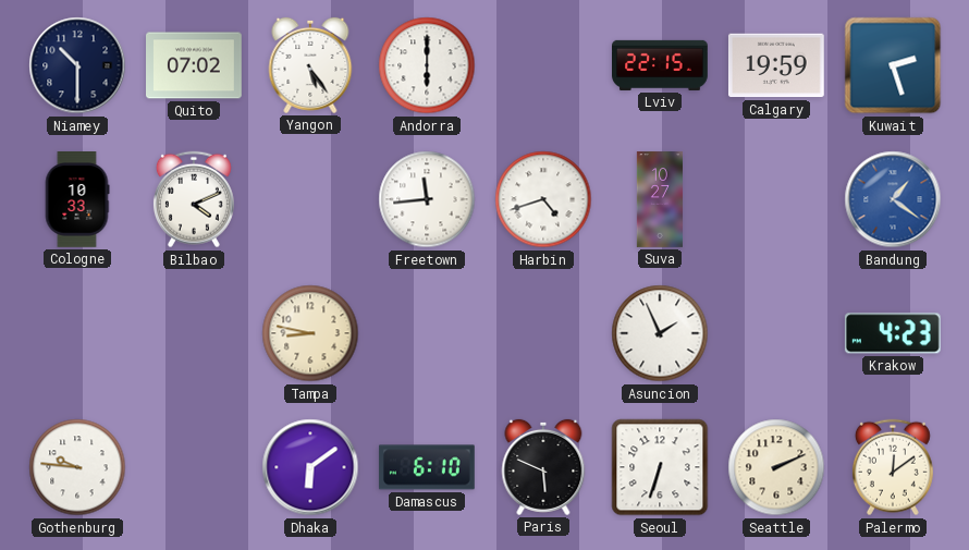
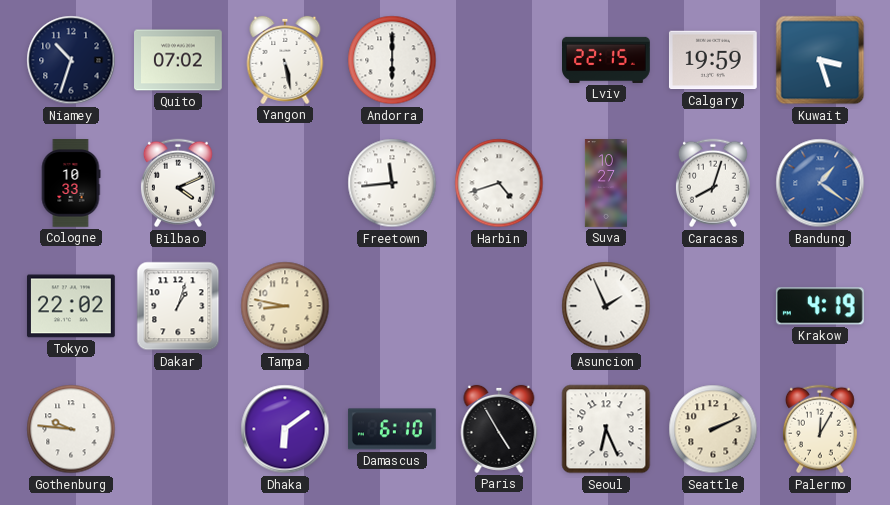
Niamey: 10:30 -> 10:33
Yangon: 5:24 -> 5:28
Kuwait: 2:27 -> 3:27
Caracas: none -> 8:03
Tokyo: none -> 22:02
Dakar: none -> 1:03
Krakow: 4:23 -> 4:19
Paris: 5:49 -> 4:55
Seoul: 6:33 -> 6:26
Palermo: 12:09 -> 12:05
